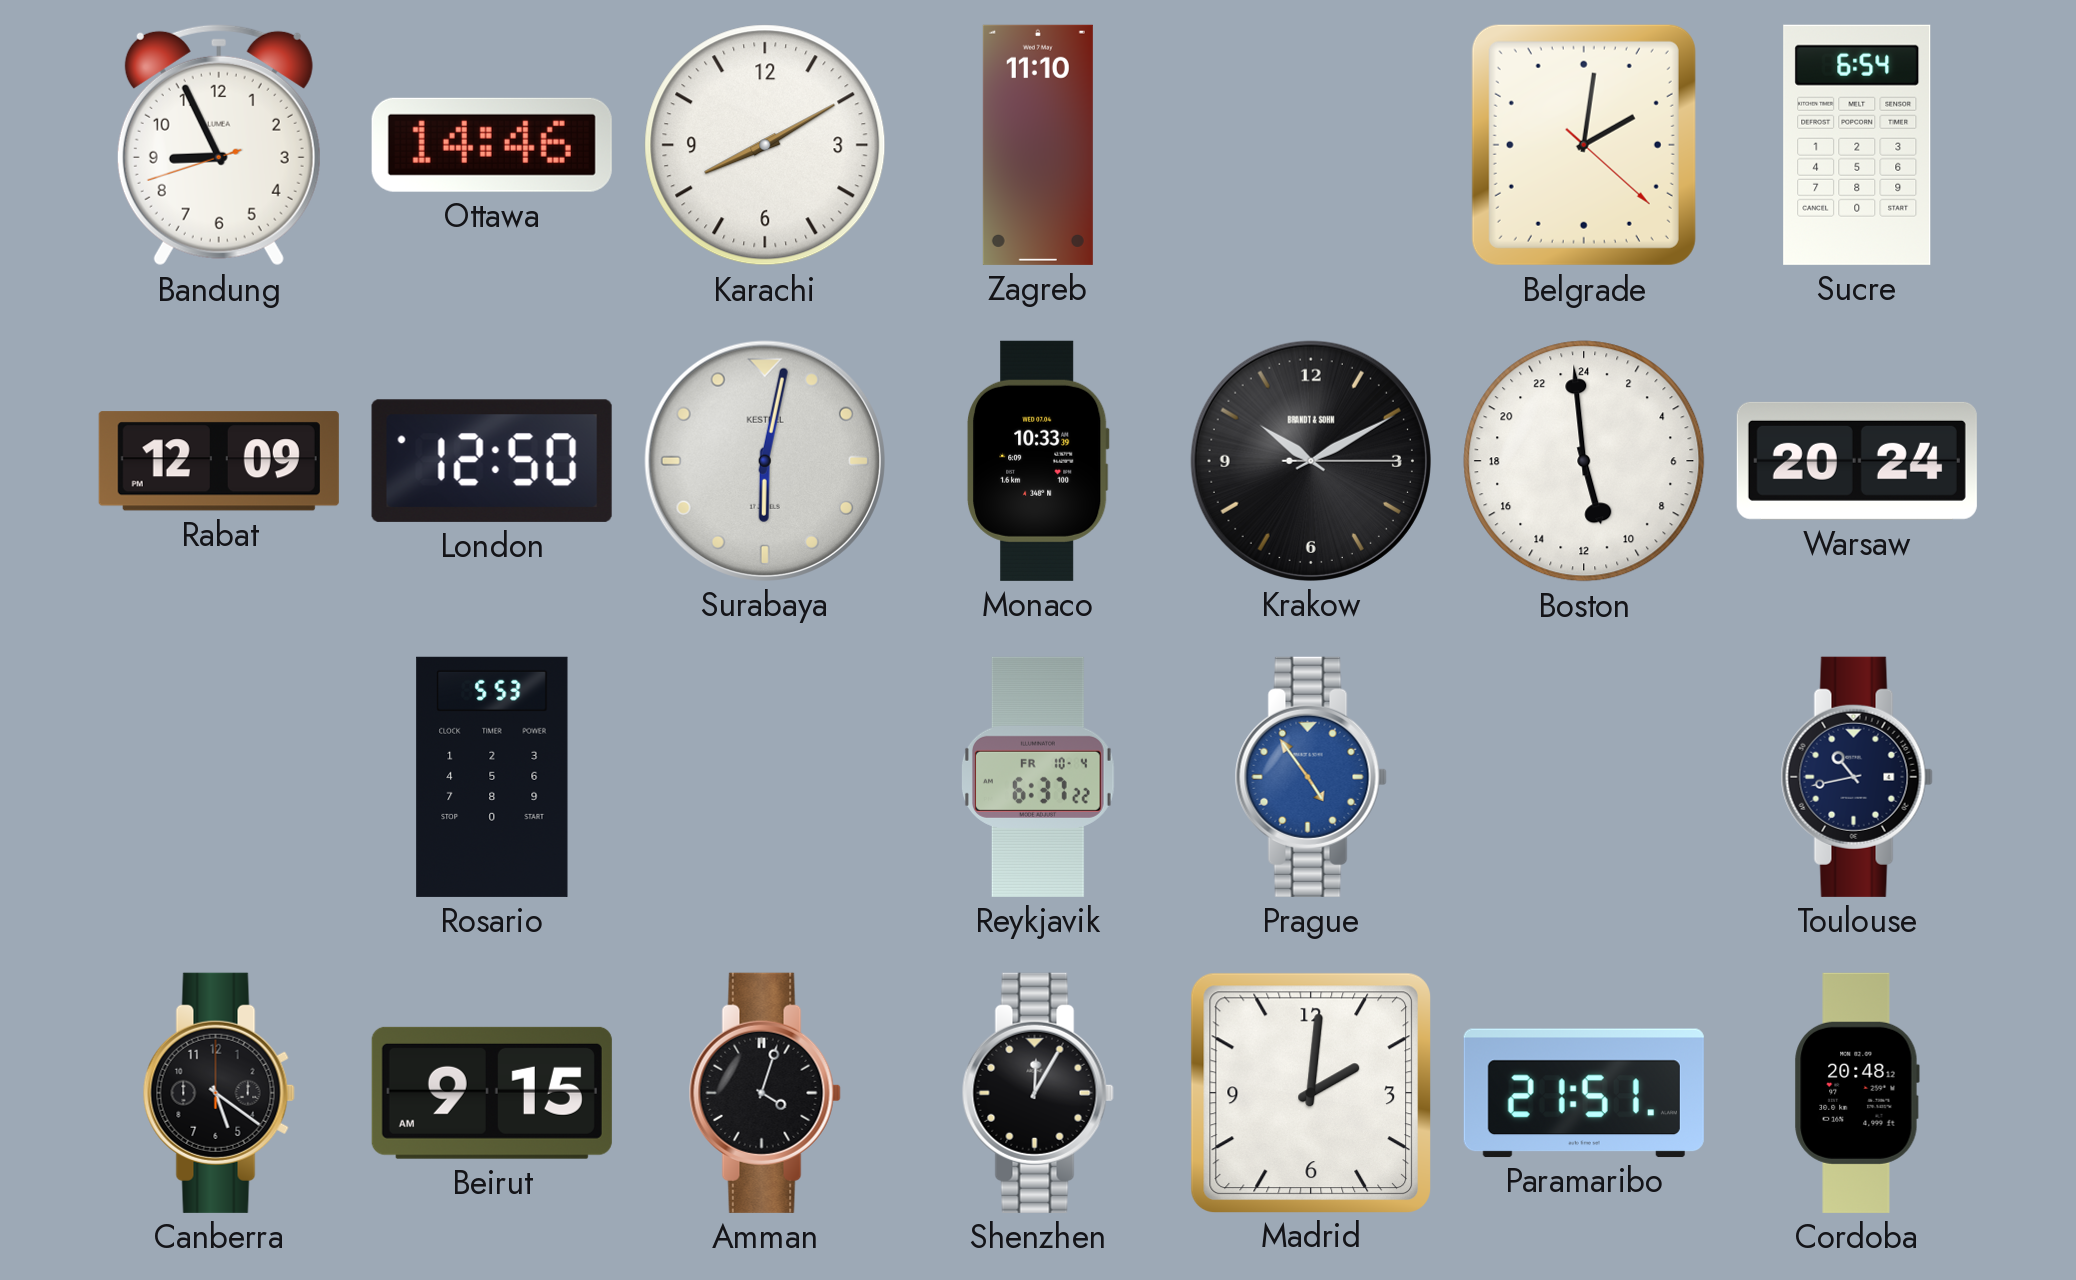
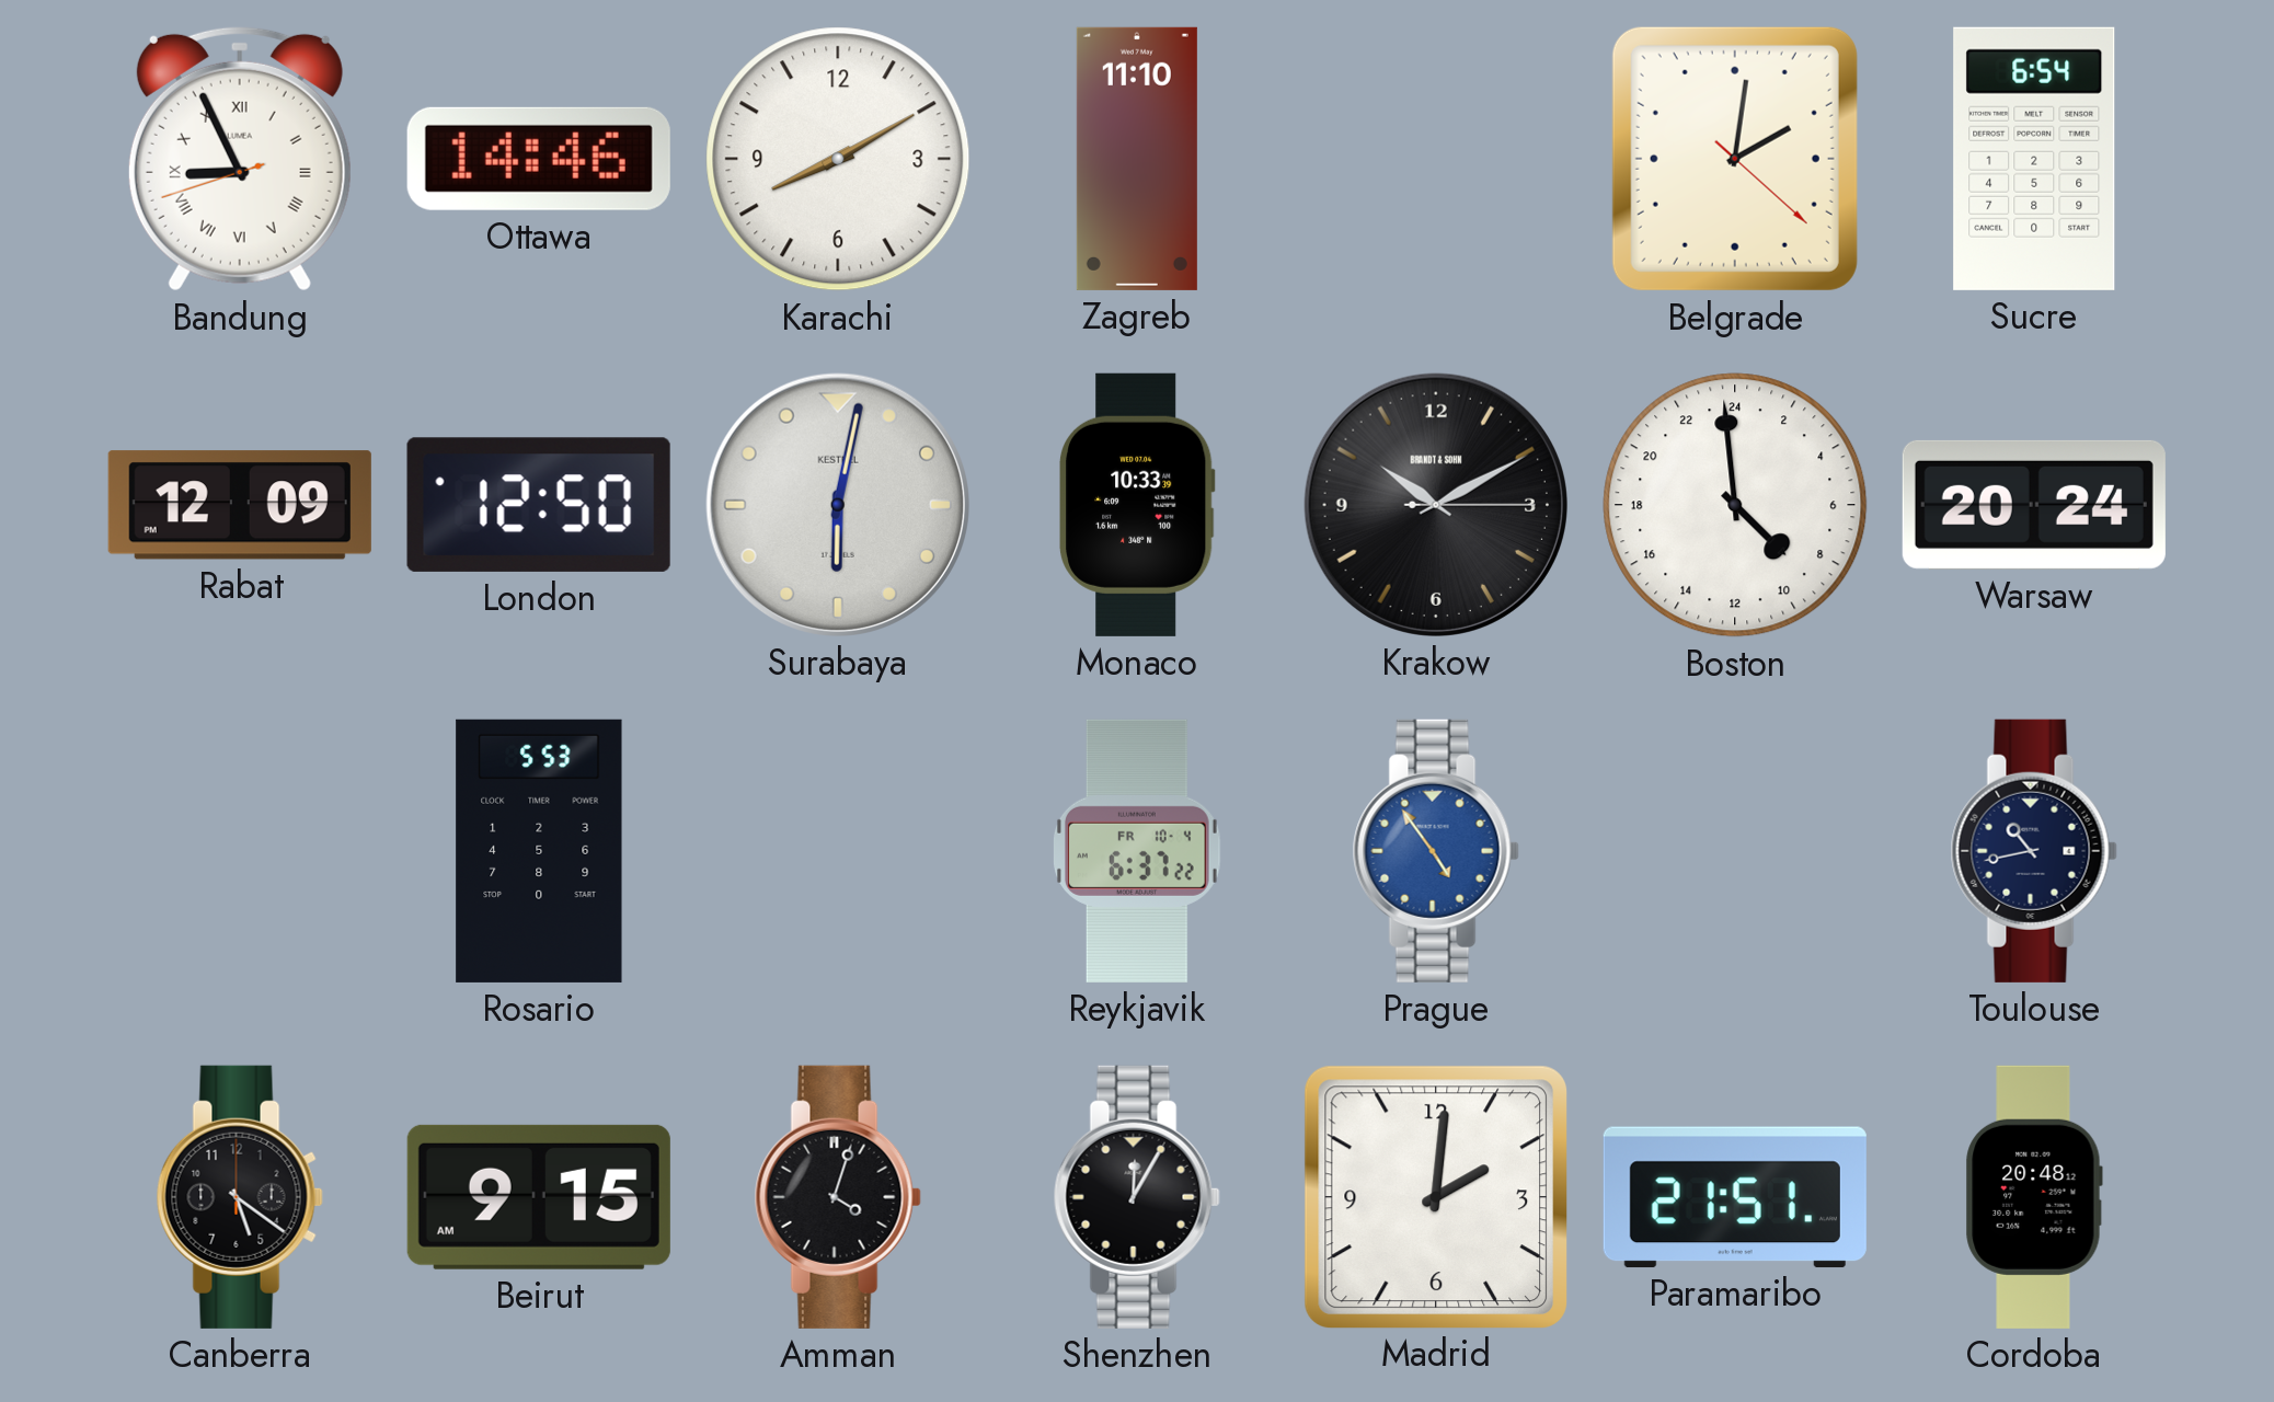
Bandung numerals: Arabic -> Roman
Boston: 10:59 -> 8:59
